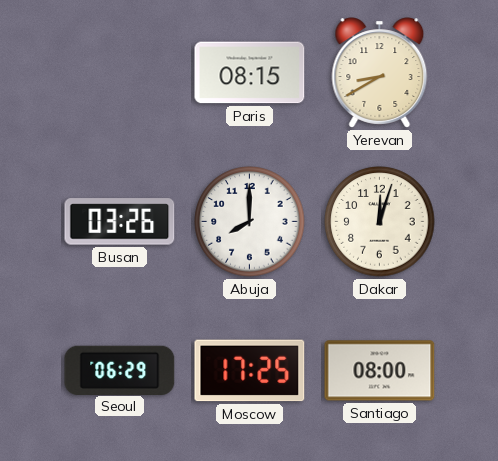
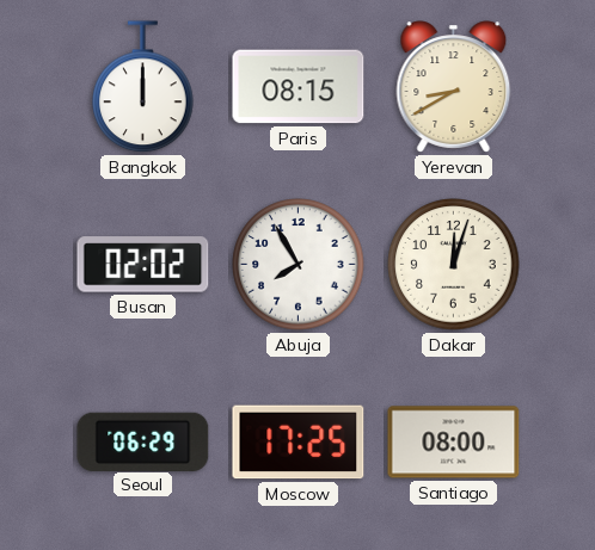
Bangkok: none -> 12:00
Busan: 03:26 -> 02:02
Abuja: 8:00 -> 7:55
